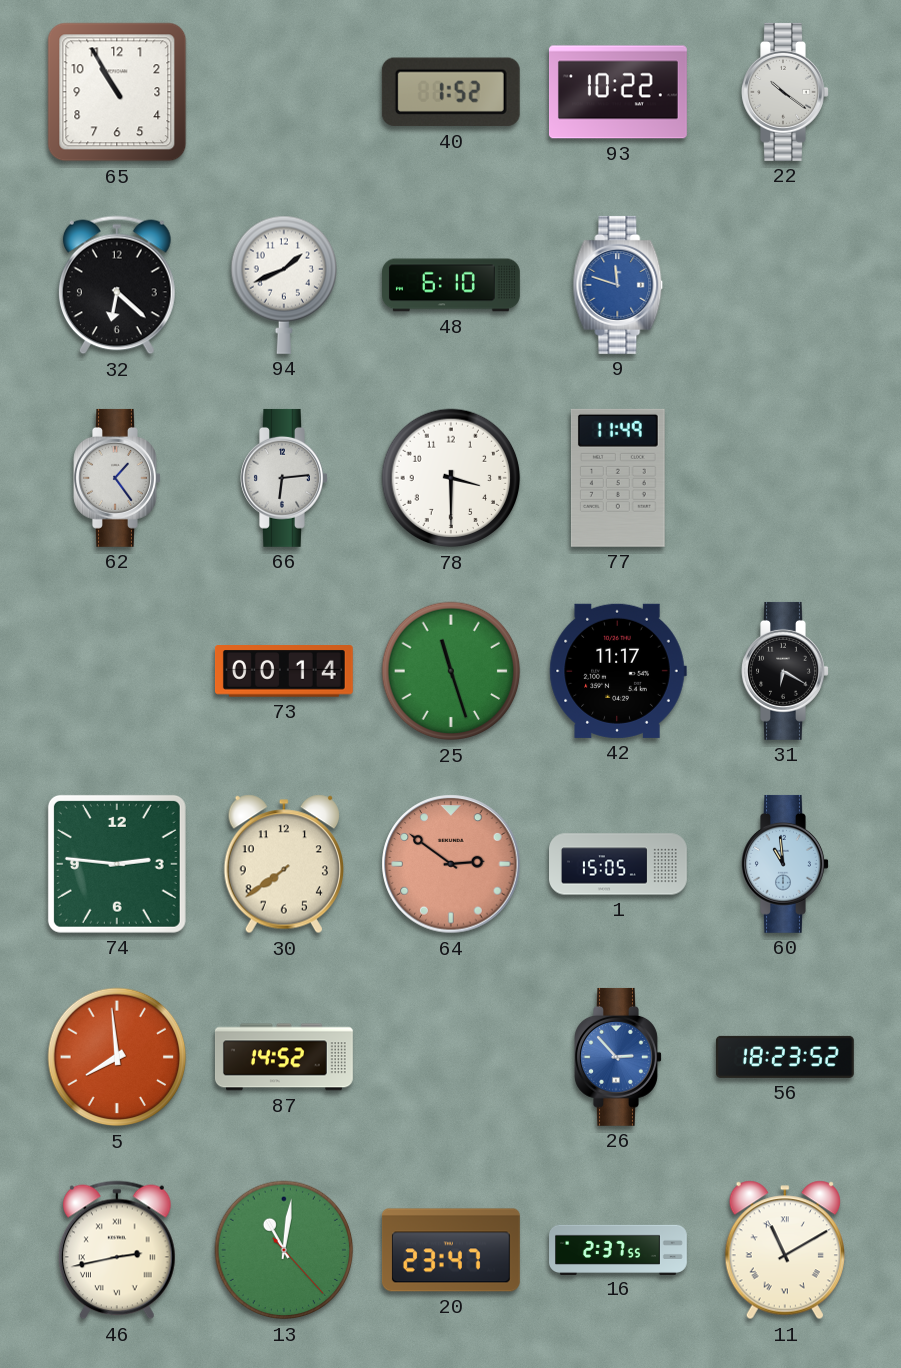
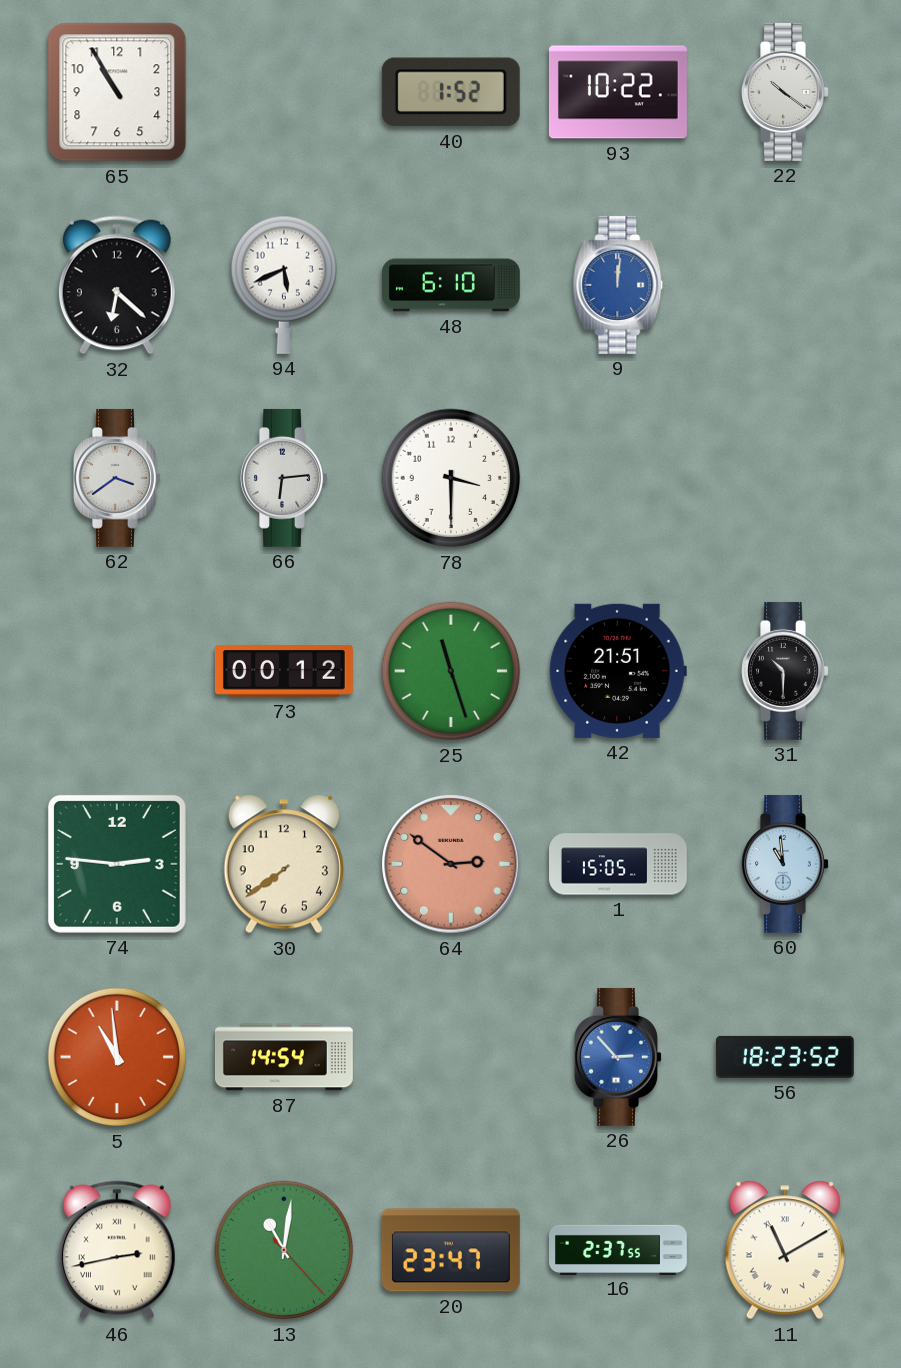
94: 1:41 -> 5:41
9: 11:48 -> 12:01
62: 1:24 -> 3:39
77: 11:49 -> none
73: 00:14 -> 00:12
42: 11:17 -> 21:51
31: 6:20 -> 10:30
5: 7:59 -> 10:59
87: 14:52 -> 14:54
